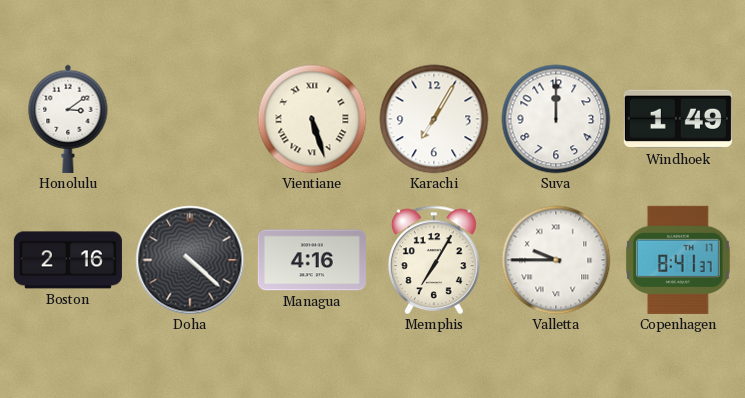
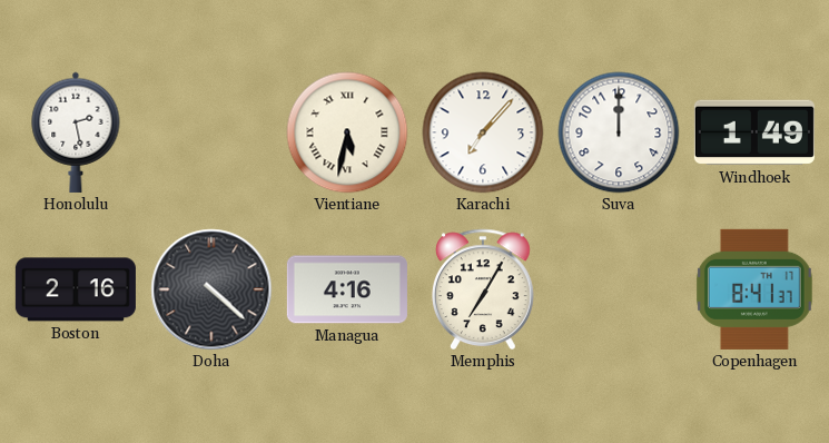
Honolulu: 3:09 -> 2:28
Vientiane: 5:27 -> 5:32
Karachi: 7:05 -> 7:07
Valletta: 9:45 -> none
